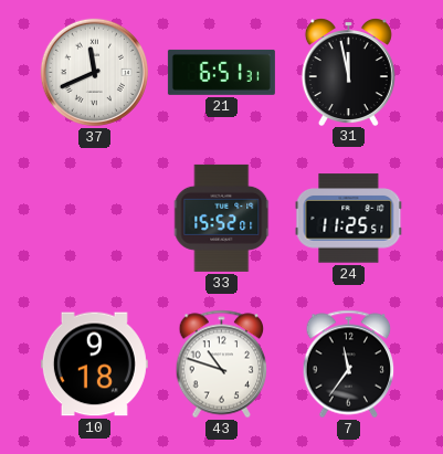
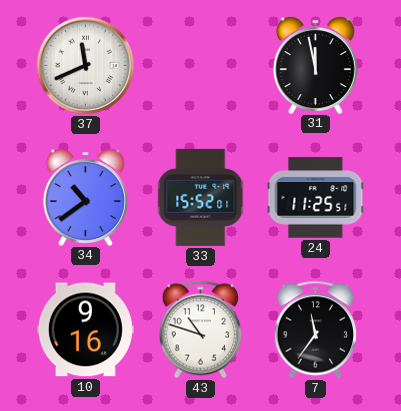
21: 6:51 -> none
34: none -> 10:39
10: 9:18 -> 9:16
